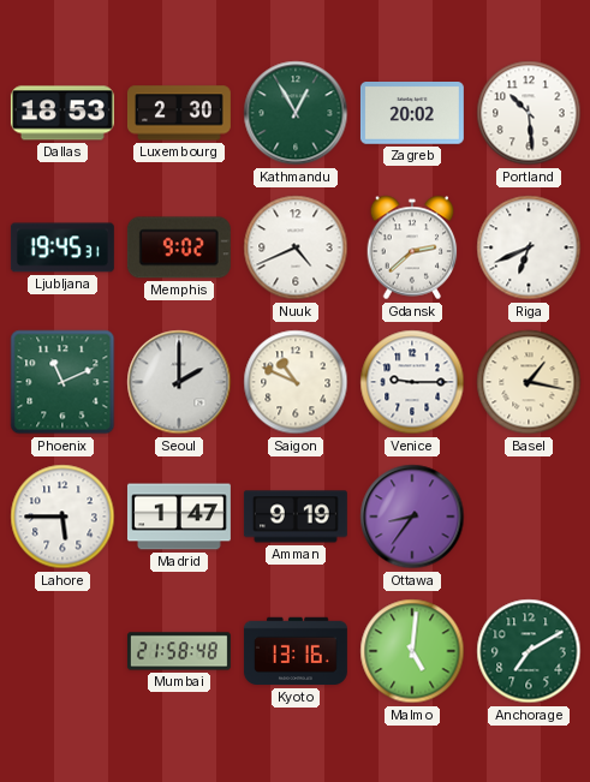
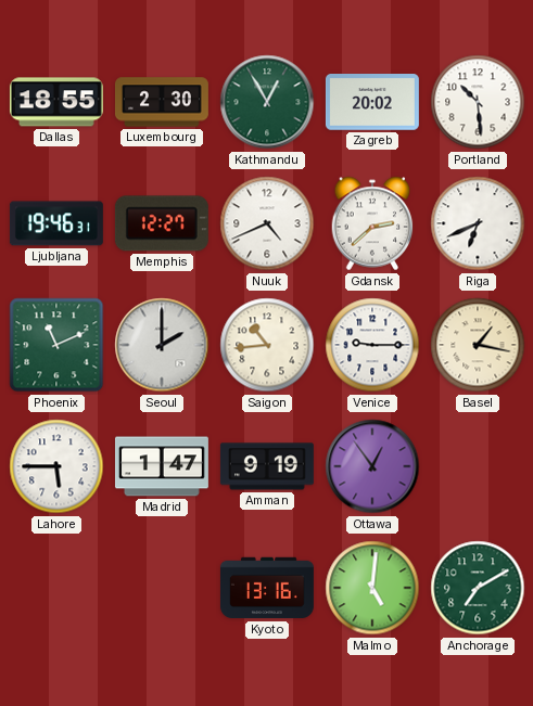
Dallas: 18:53 -> 18:55
Ljubljana: 19:45 -> 19:46
Memphis: 9:02 -> 12:27
Saigon: 10:49 -> 10:44
Ottawa: 8:36 -> 12:54
Mumbai: 21:58 -> none
